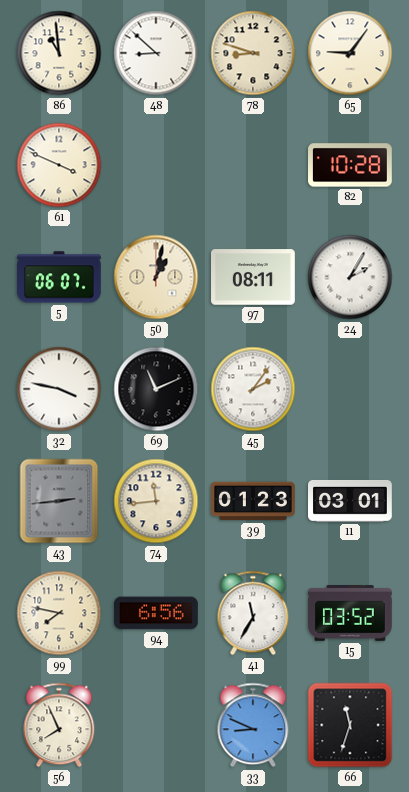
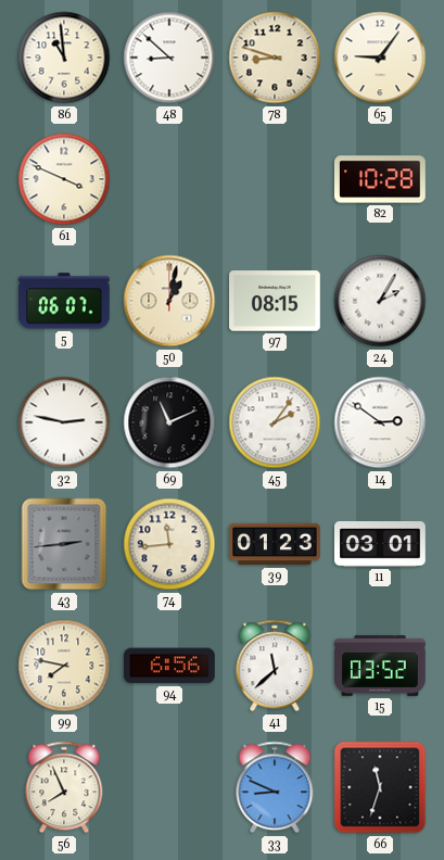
97: 08:11 -> 08:15
32: 3:47 -> 2:47
14: none -> 2:51
41: 11:35 -> 11:38
